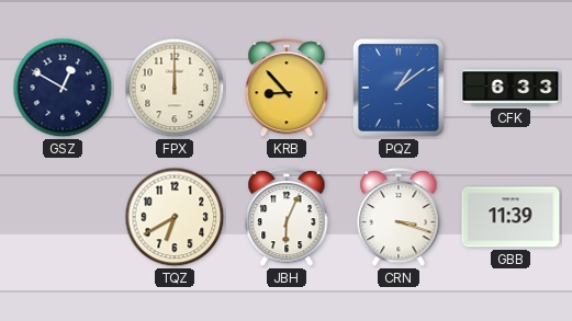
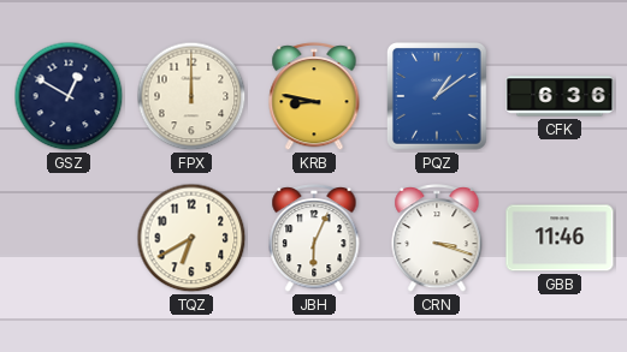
KRB: 8:53 -> 8:47
CFK: 6:33 -> 6:36
GBB: 11:39 -> 11:46
